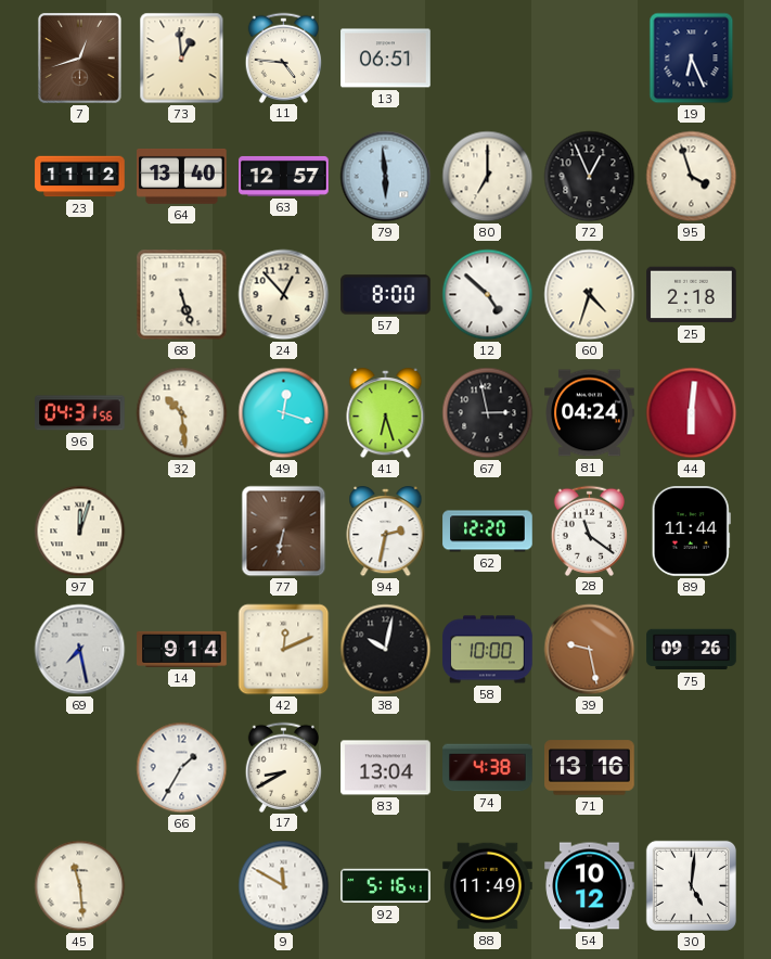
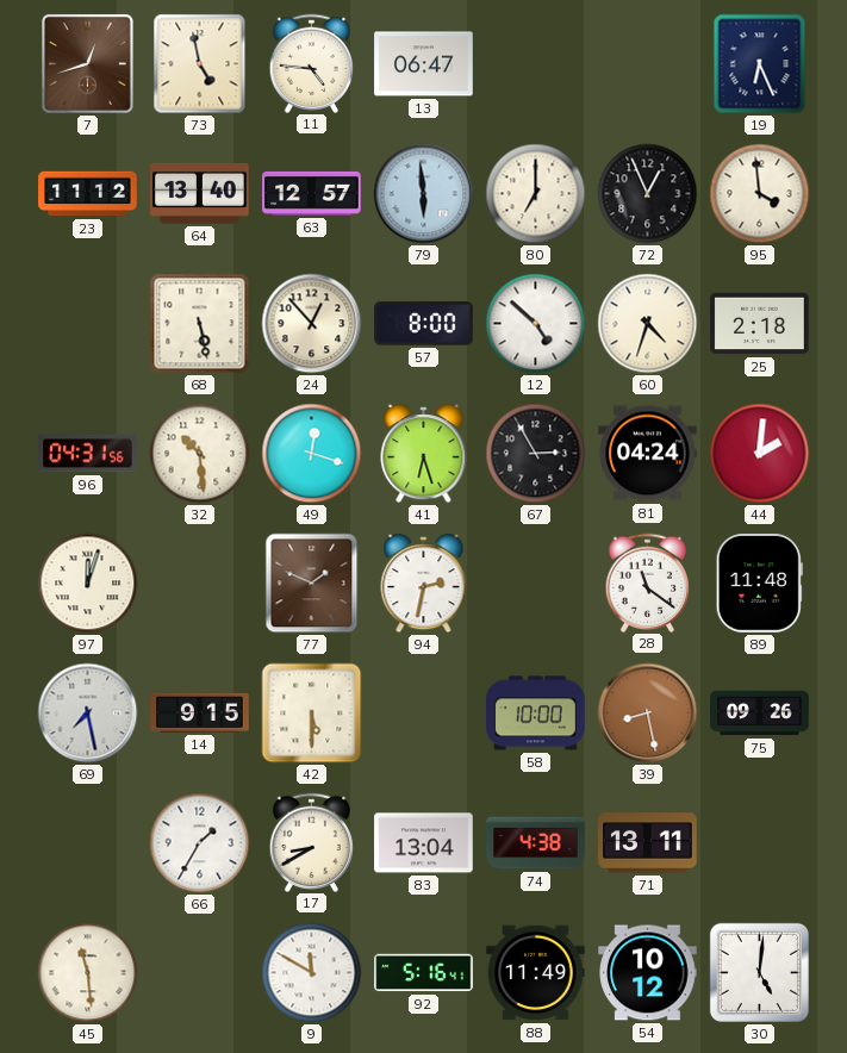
73: 12:59 -> 4:58
13: 06:51 -> 06:47
95: 3:57 -> 3:59
68: 5:27 -> 5:28
67: 2:58 -> 2:55
44: 6:01 -> 2:01
77: 6:32 -> 1:49
62: 12:20 -> none
89: 11:44 -> 11:48
14: 9:14 -> 9:15
42: 12:11 -> 5:30
38: 10:02 -> none
39: 9:28 -> 8:28
71: 13:16 -> 13:11
